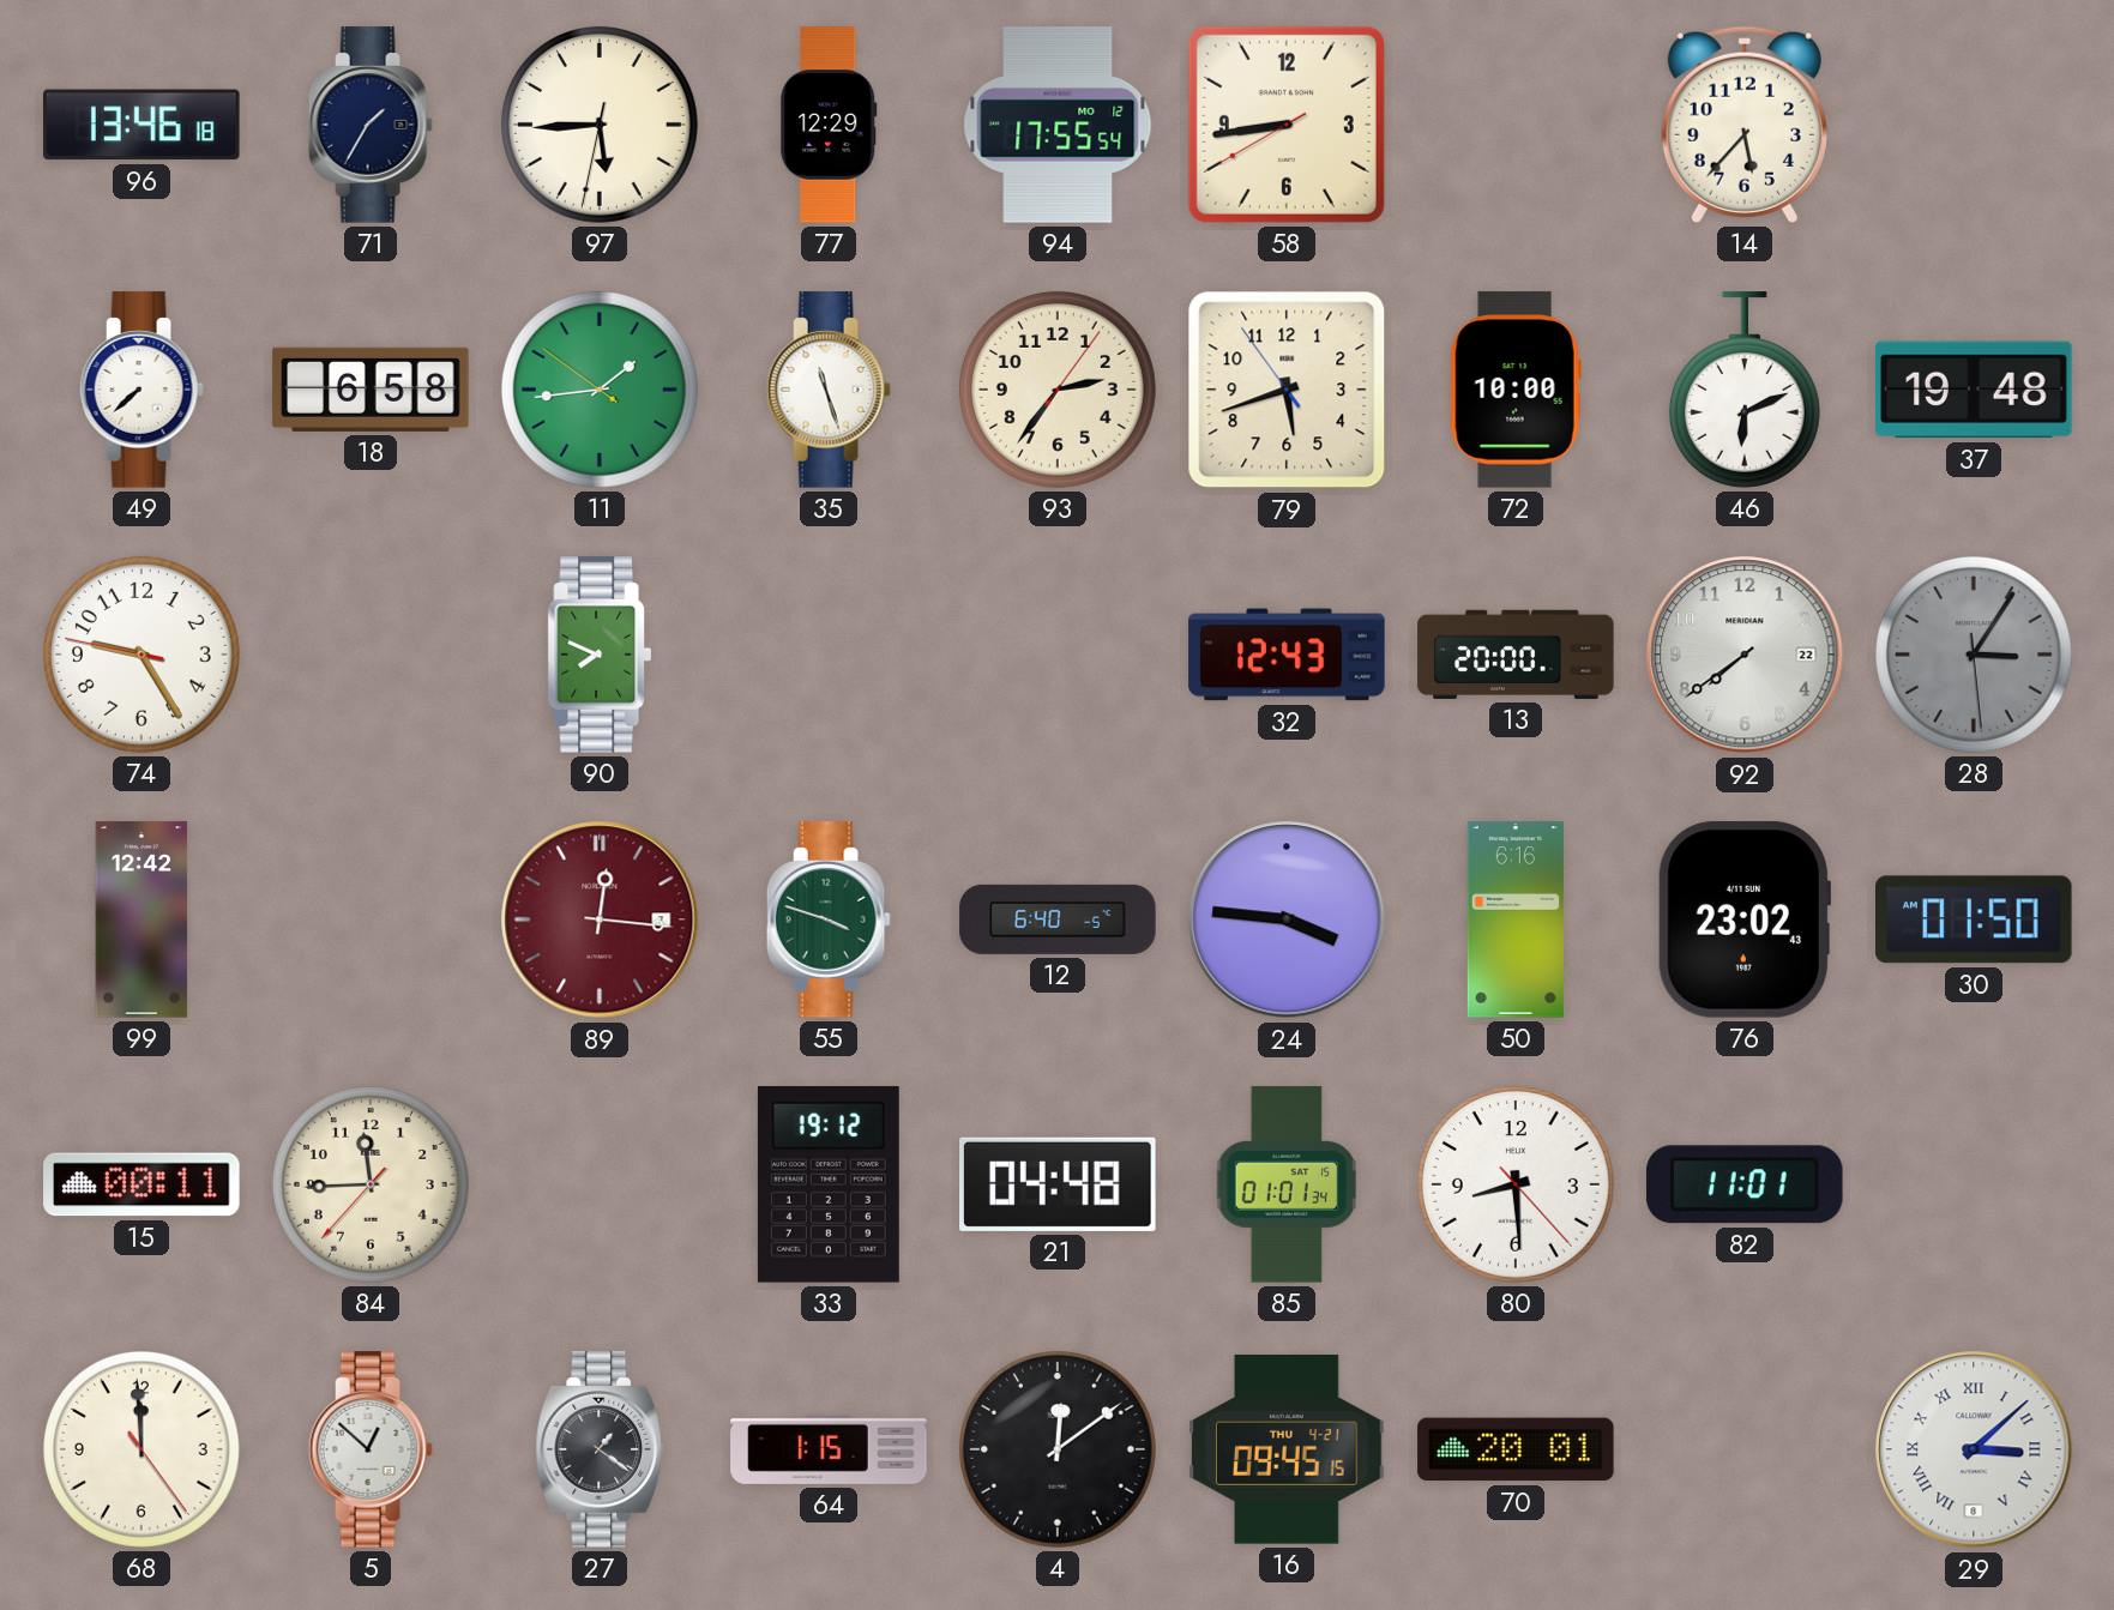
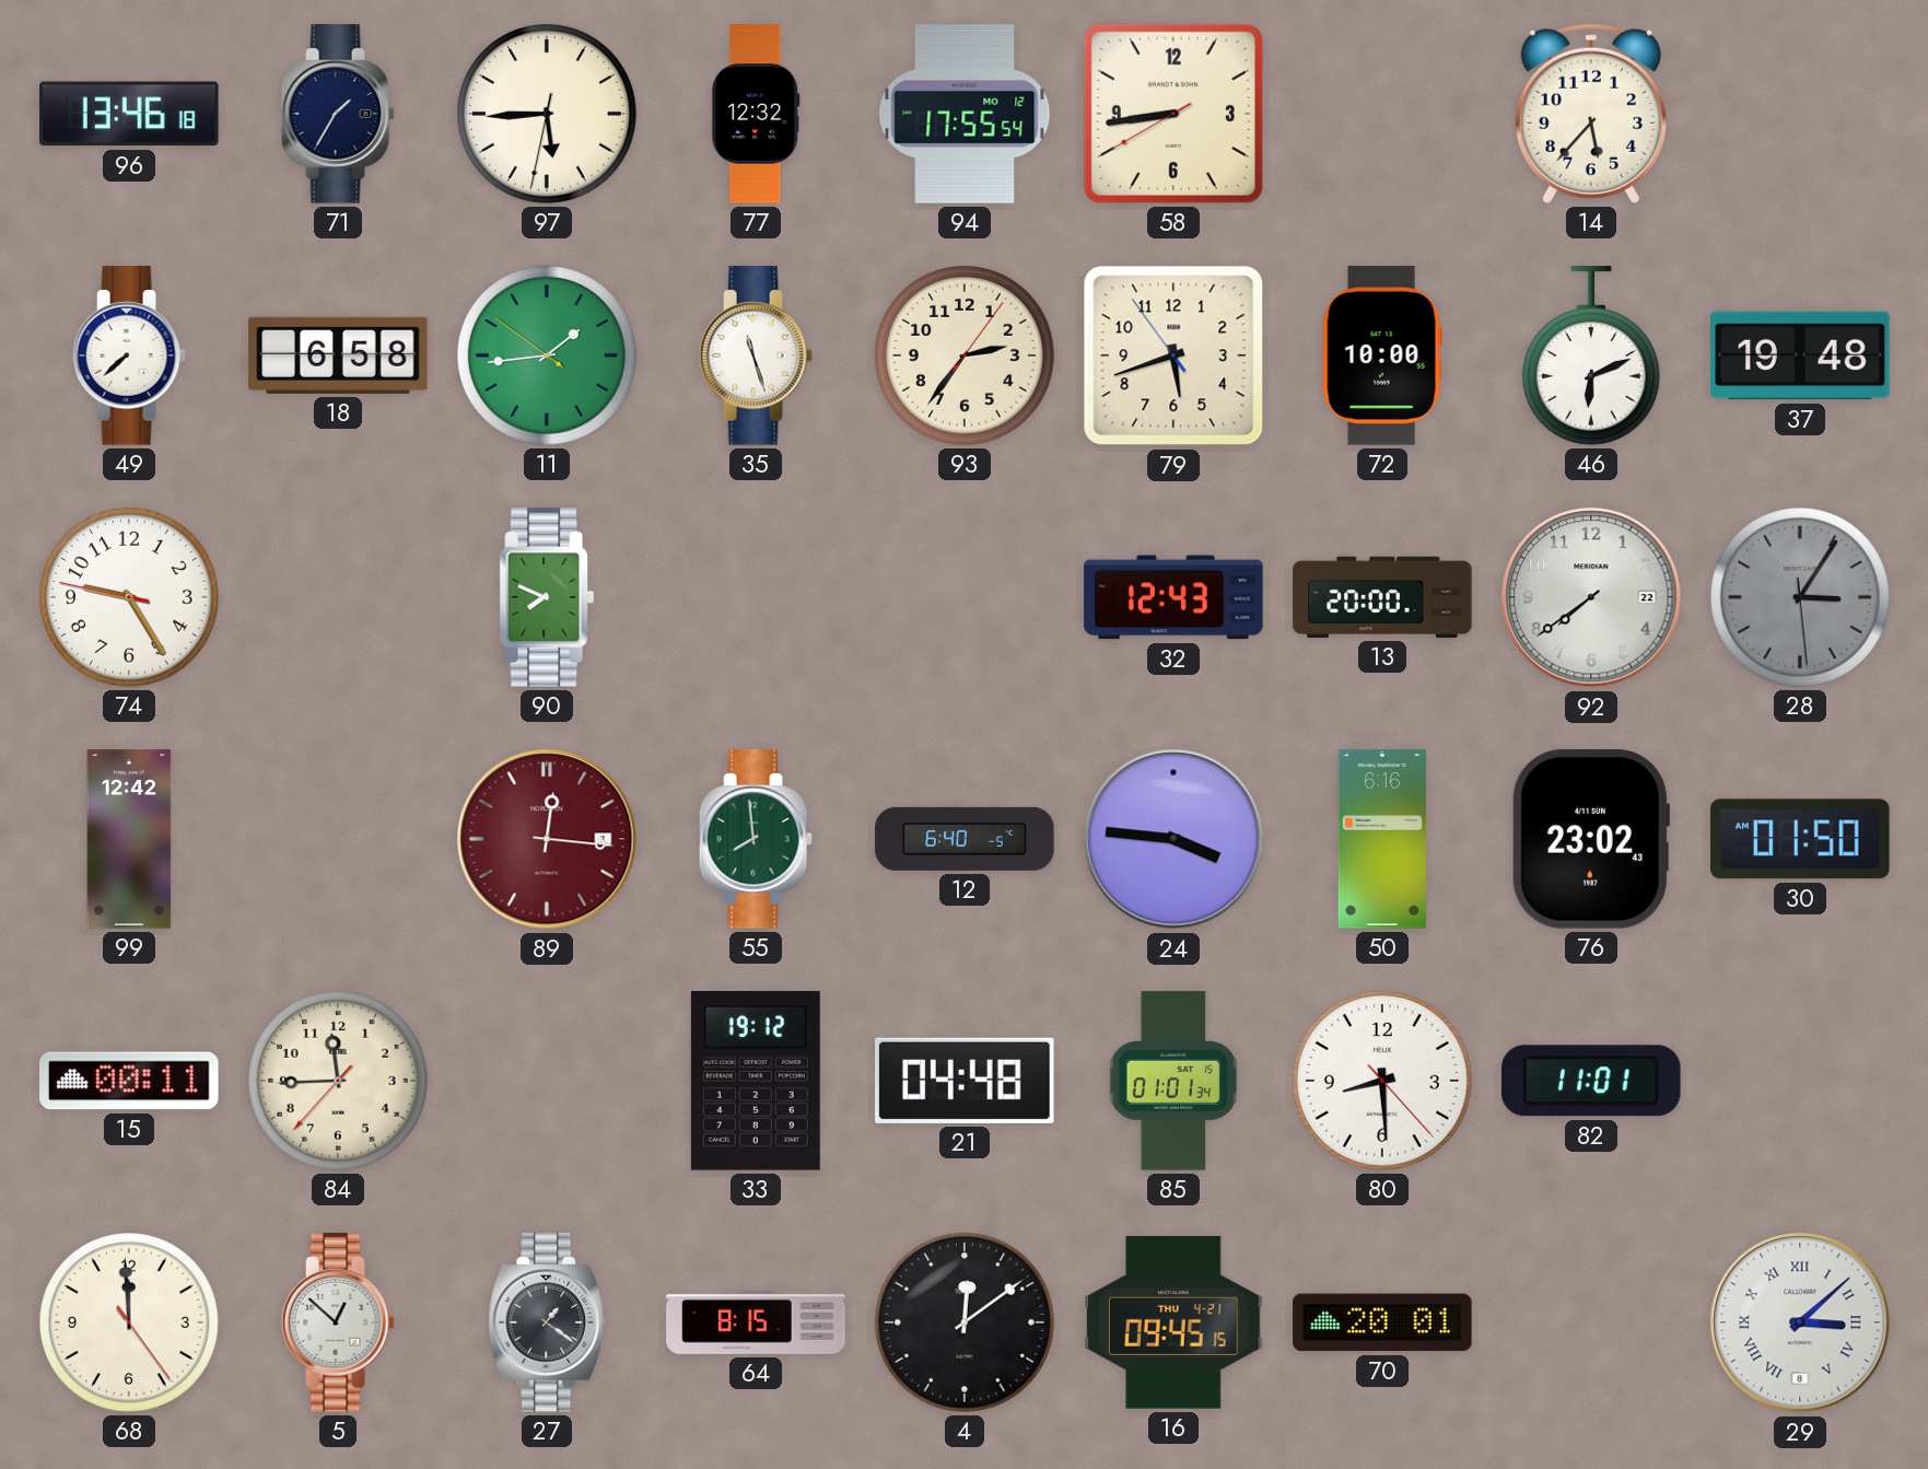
77: 12:29 -> 12:32
55: 3:48 -> 7:59
64: 1:15 -> 8:15
